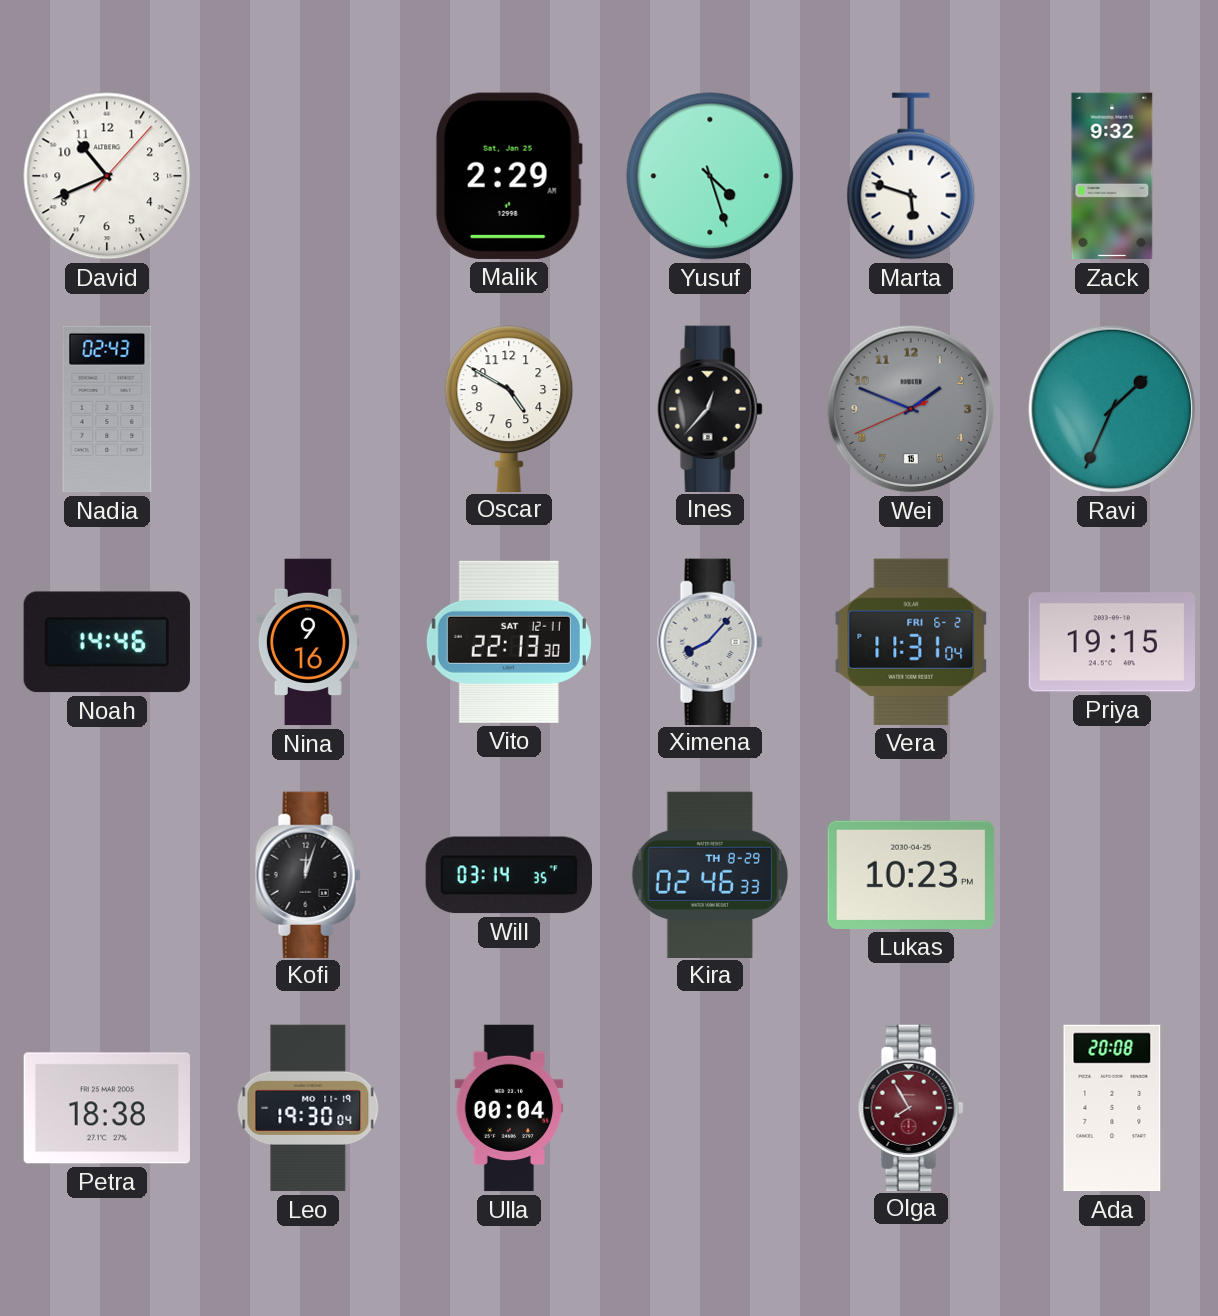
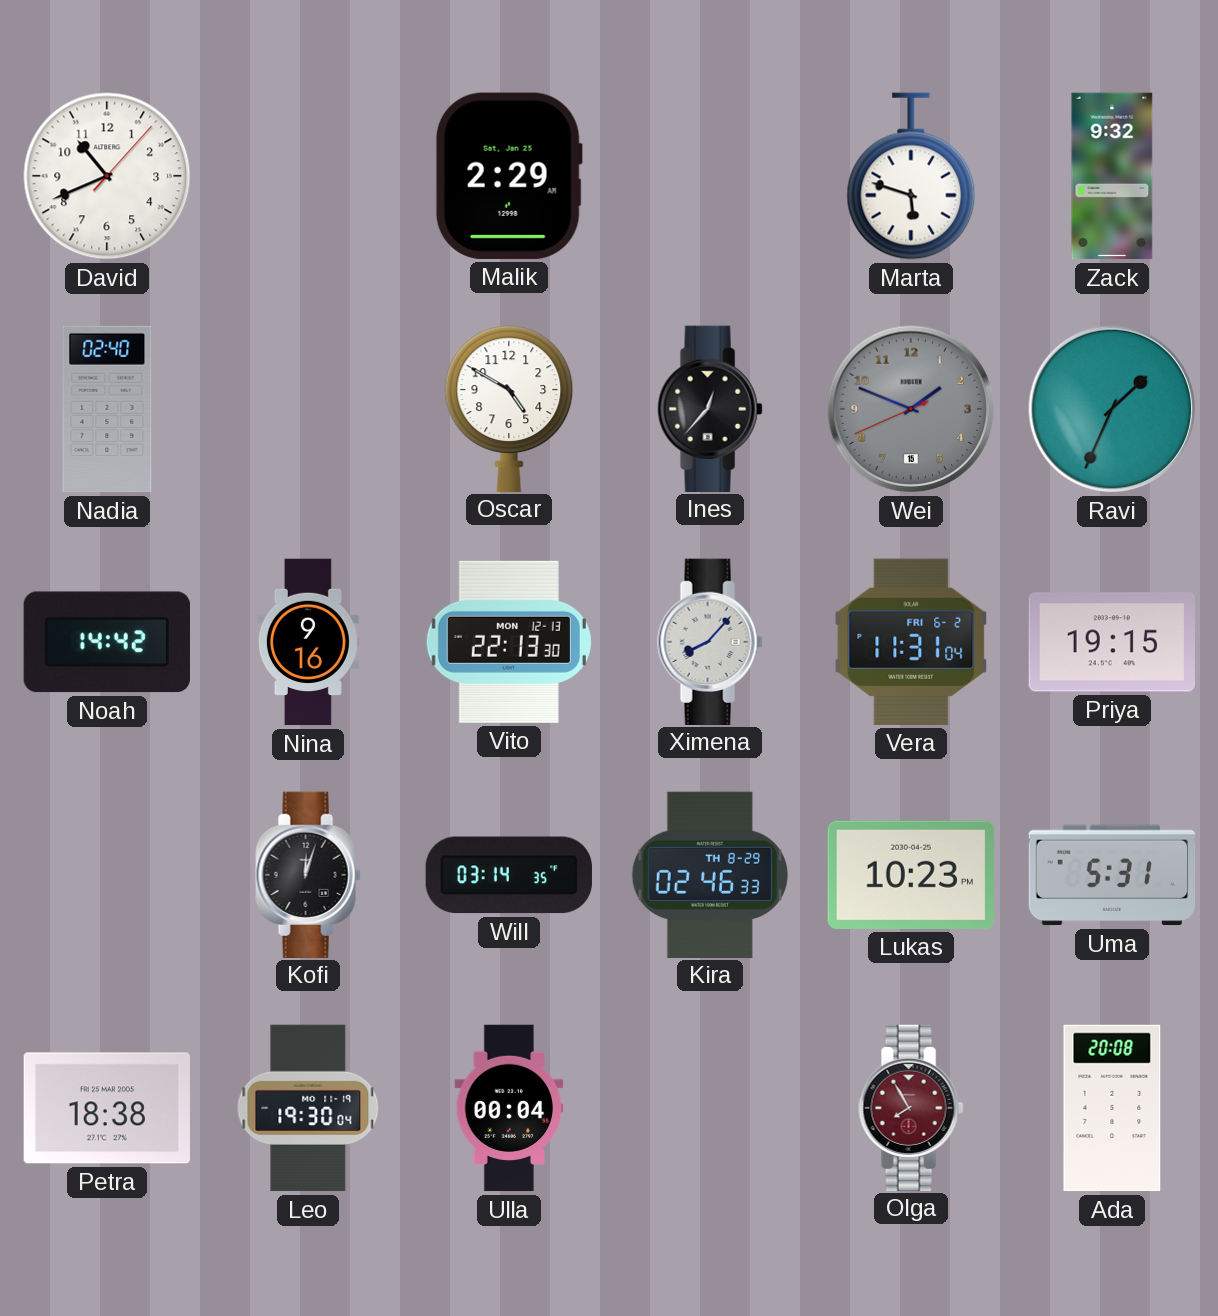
Yusuf: 4:27 -> none
Nadia: 02:43 -> 02:40
Noah: 14:46 -> 14:42
Vito date: SAT 12-11 -> MON 12-13
Uma: none -> 5:31
